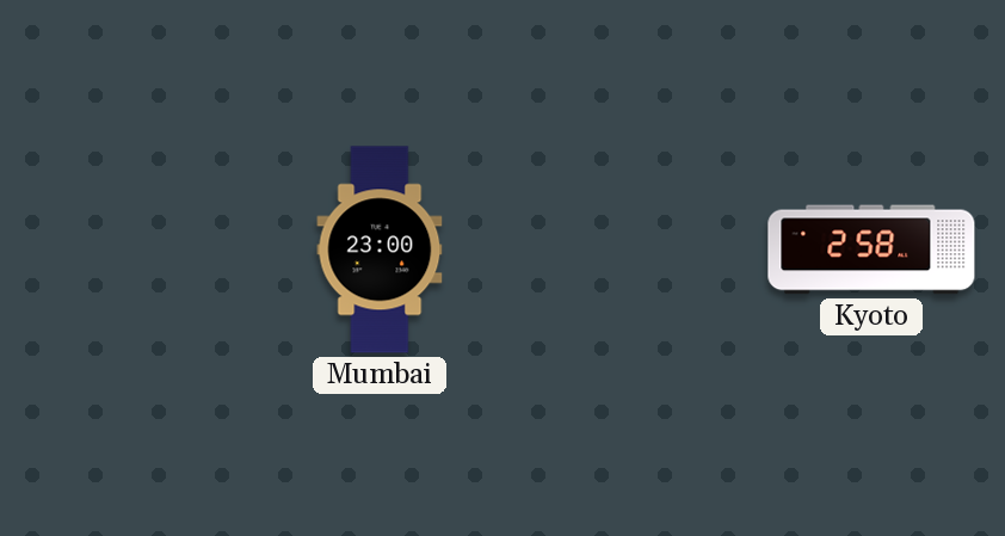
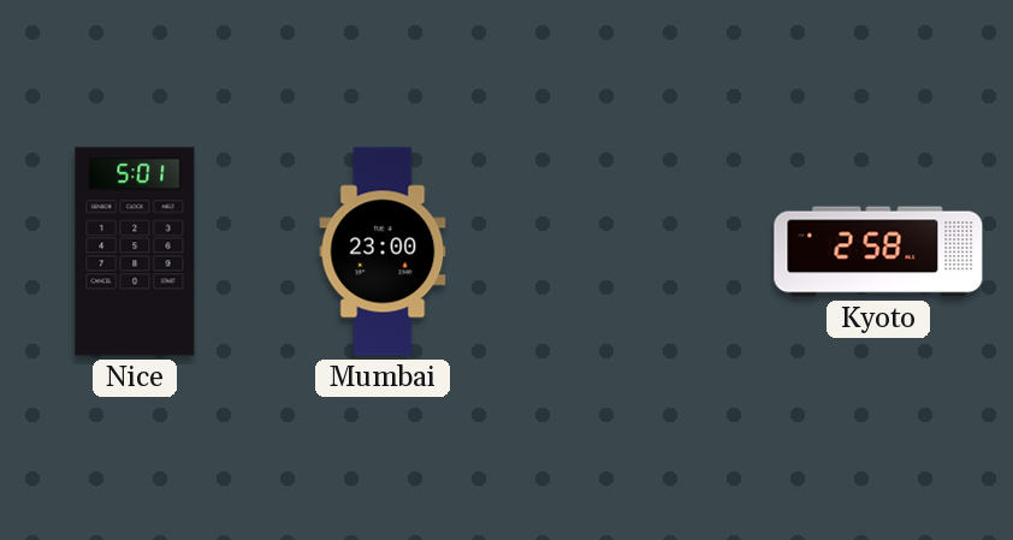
Nice: none -> 5:01
